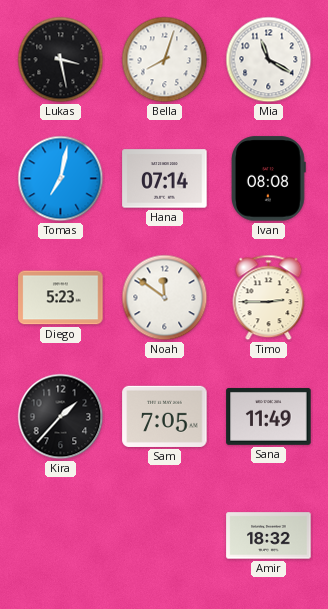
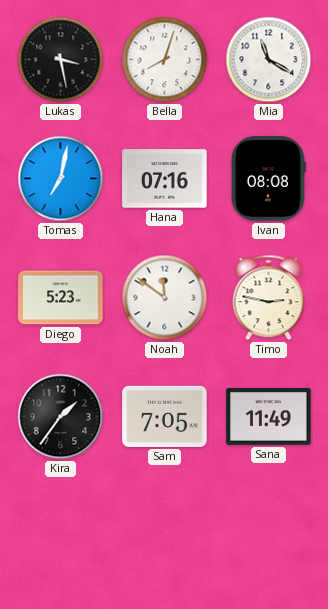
Hana: 07:14 -> 07:16
Timo: 2:45 -> 2:47
Kira: 1:37 -> 1:36
Amir: 18:32 -> none
